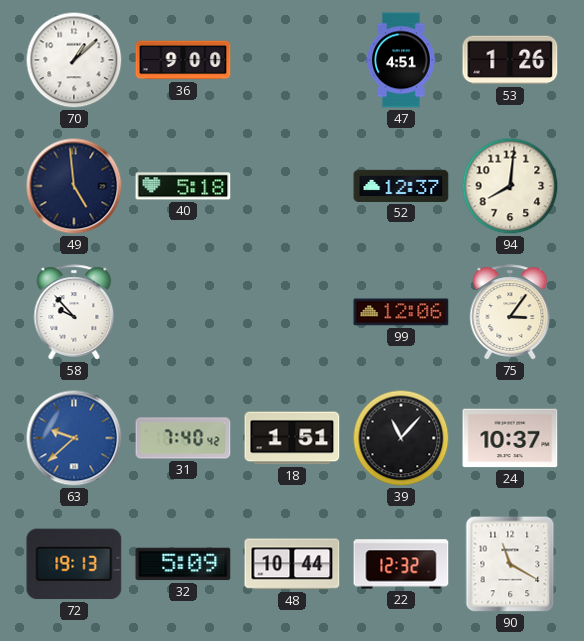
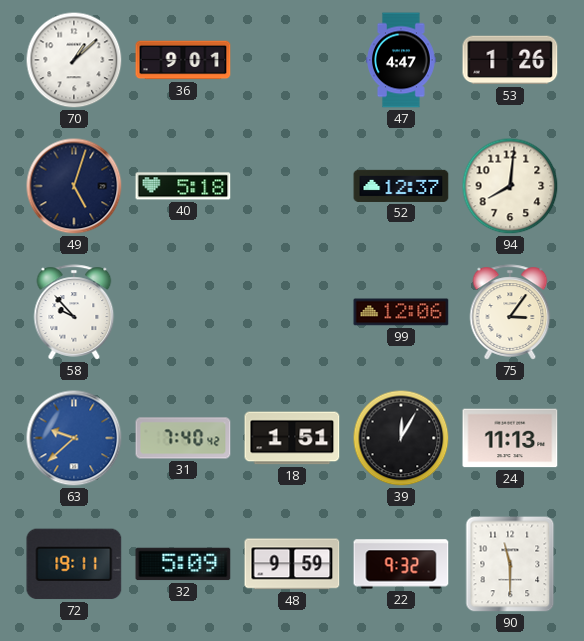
36: 9:00 -> 9:01
47: 4:51 -> 4:47
49: 4:59 -> 5:03
39: 11:07 -> 12:05
24: 10:37 -> 11:13
72: 19:13 -> 19:11
48: 10:44 -> 9:59
22: 12:32 -> 9:32
90: 11:20 -> 11:30
